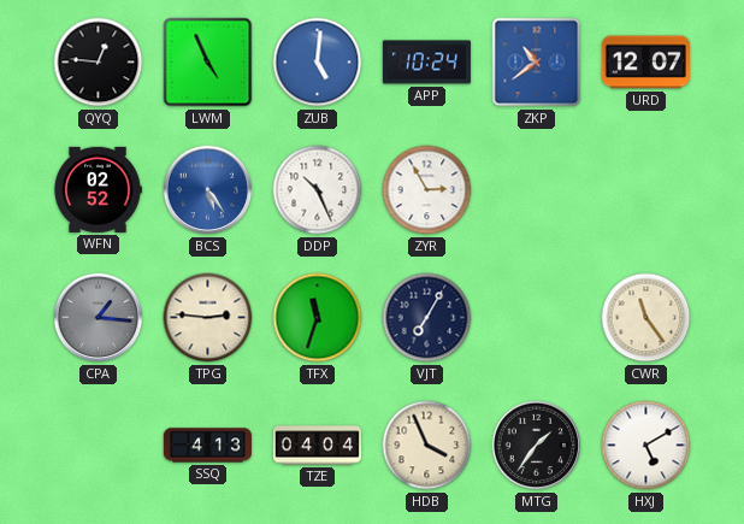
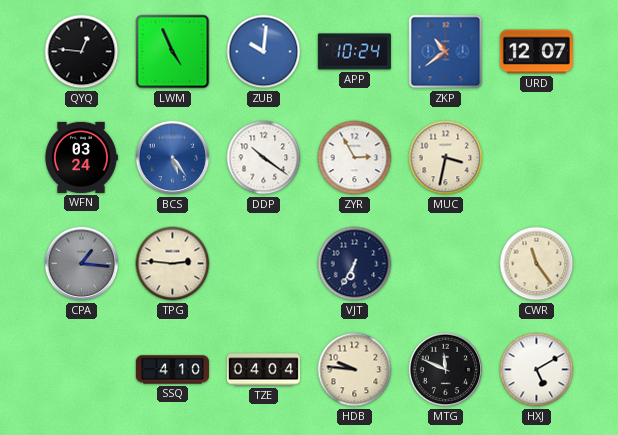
ZUB: 5:01 -> 10:01
WFN: 02:52 -> 03:24
DDP: 10:26 -> 10:21
MUC: none -> 3:32
TFX: 11:33 -> none
VJT: 7:05 -> 6:35
SSQ: 4:13 -> 4:10
HDB: 3:56 -> 9:46
MTG: 1:36 -> 11:49
